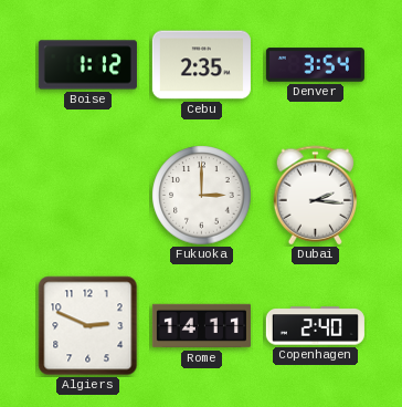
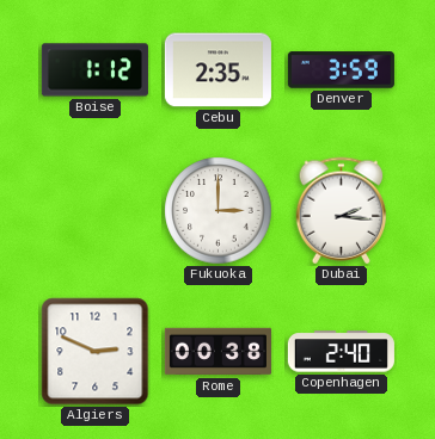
Denver: 3:54 -> 3:59
Rome: 14:11 -> 00:38
